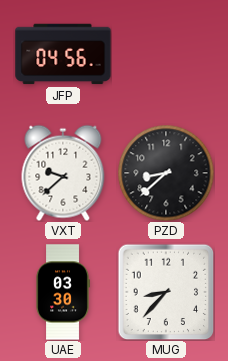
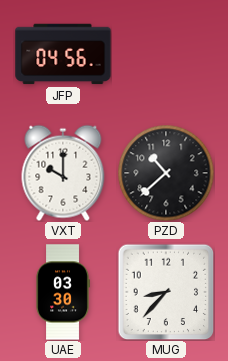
VXT: 9:38 -> 10:00
PZD: 8:38 -> 10:38
